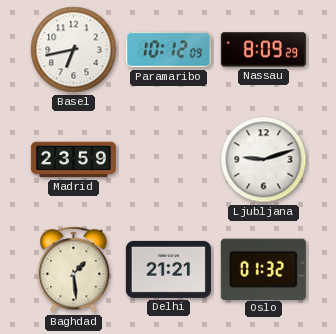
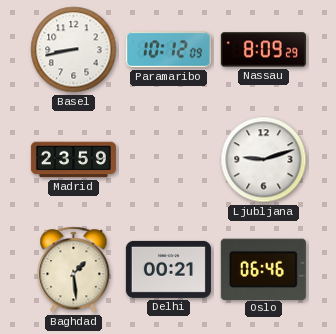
Basel: 6:43 -> 8:43
Delhi: 21:21 -> 00:21
Oslo: 01:32 -> 06:46
